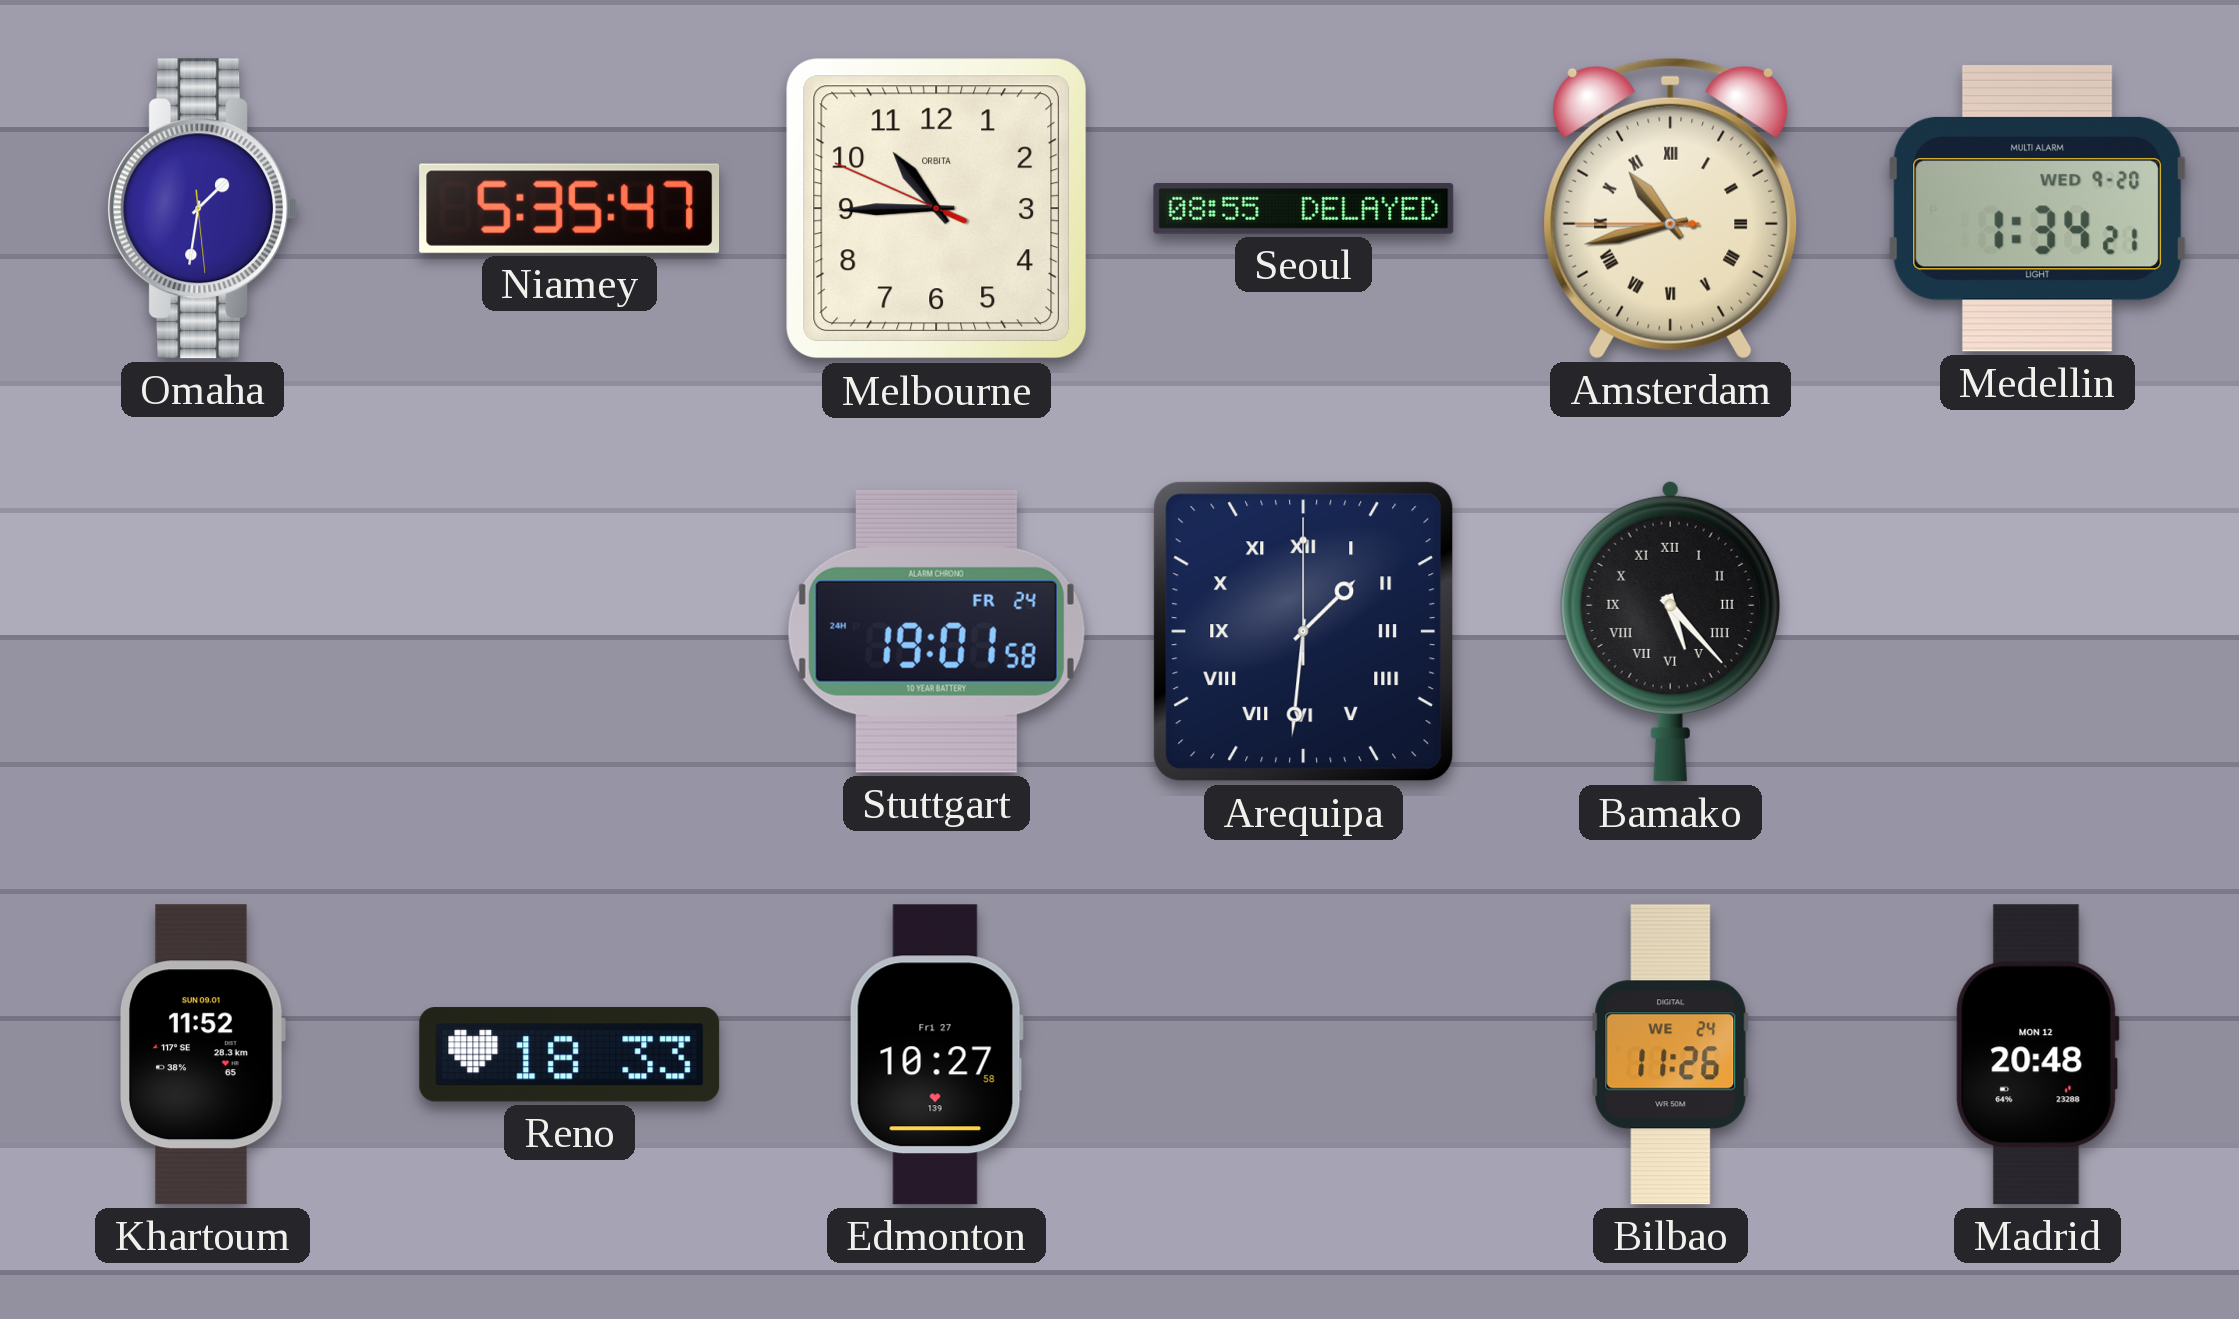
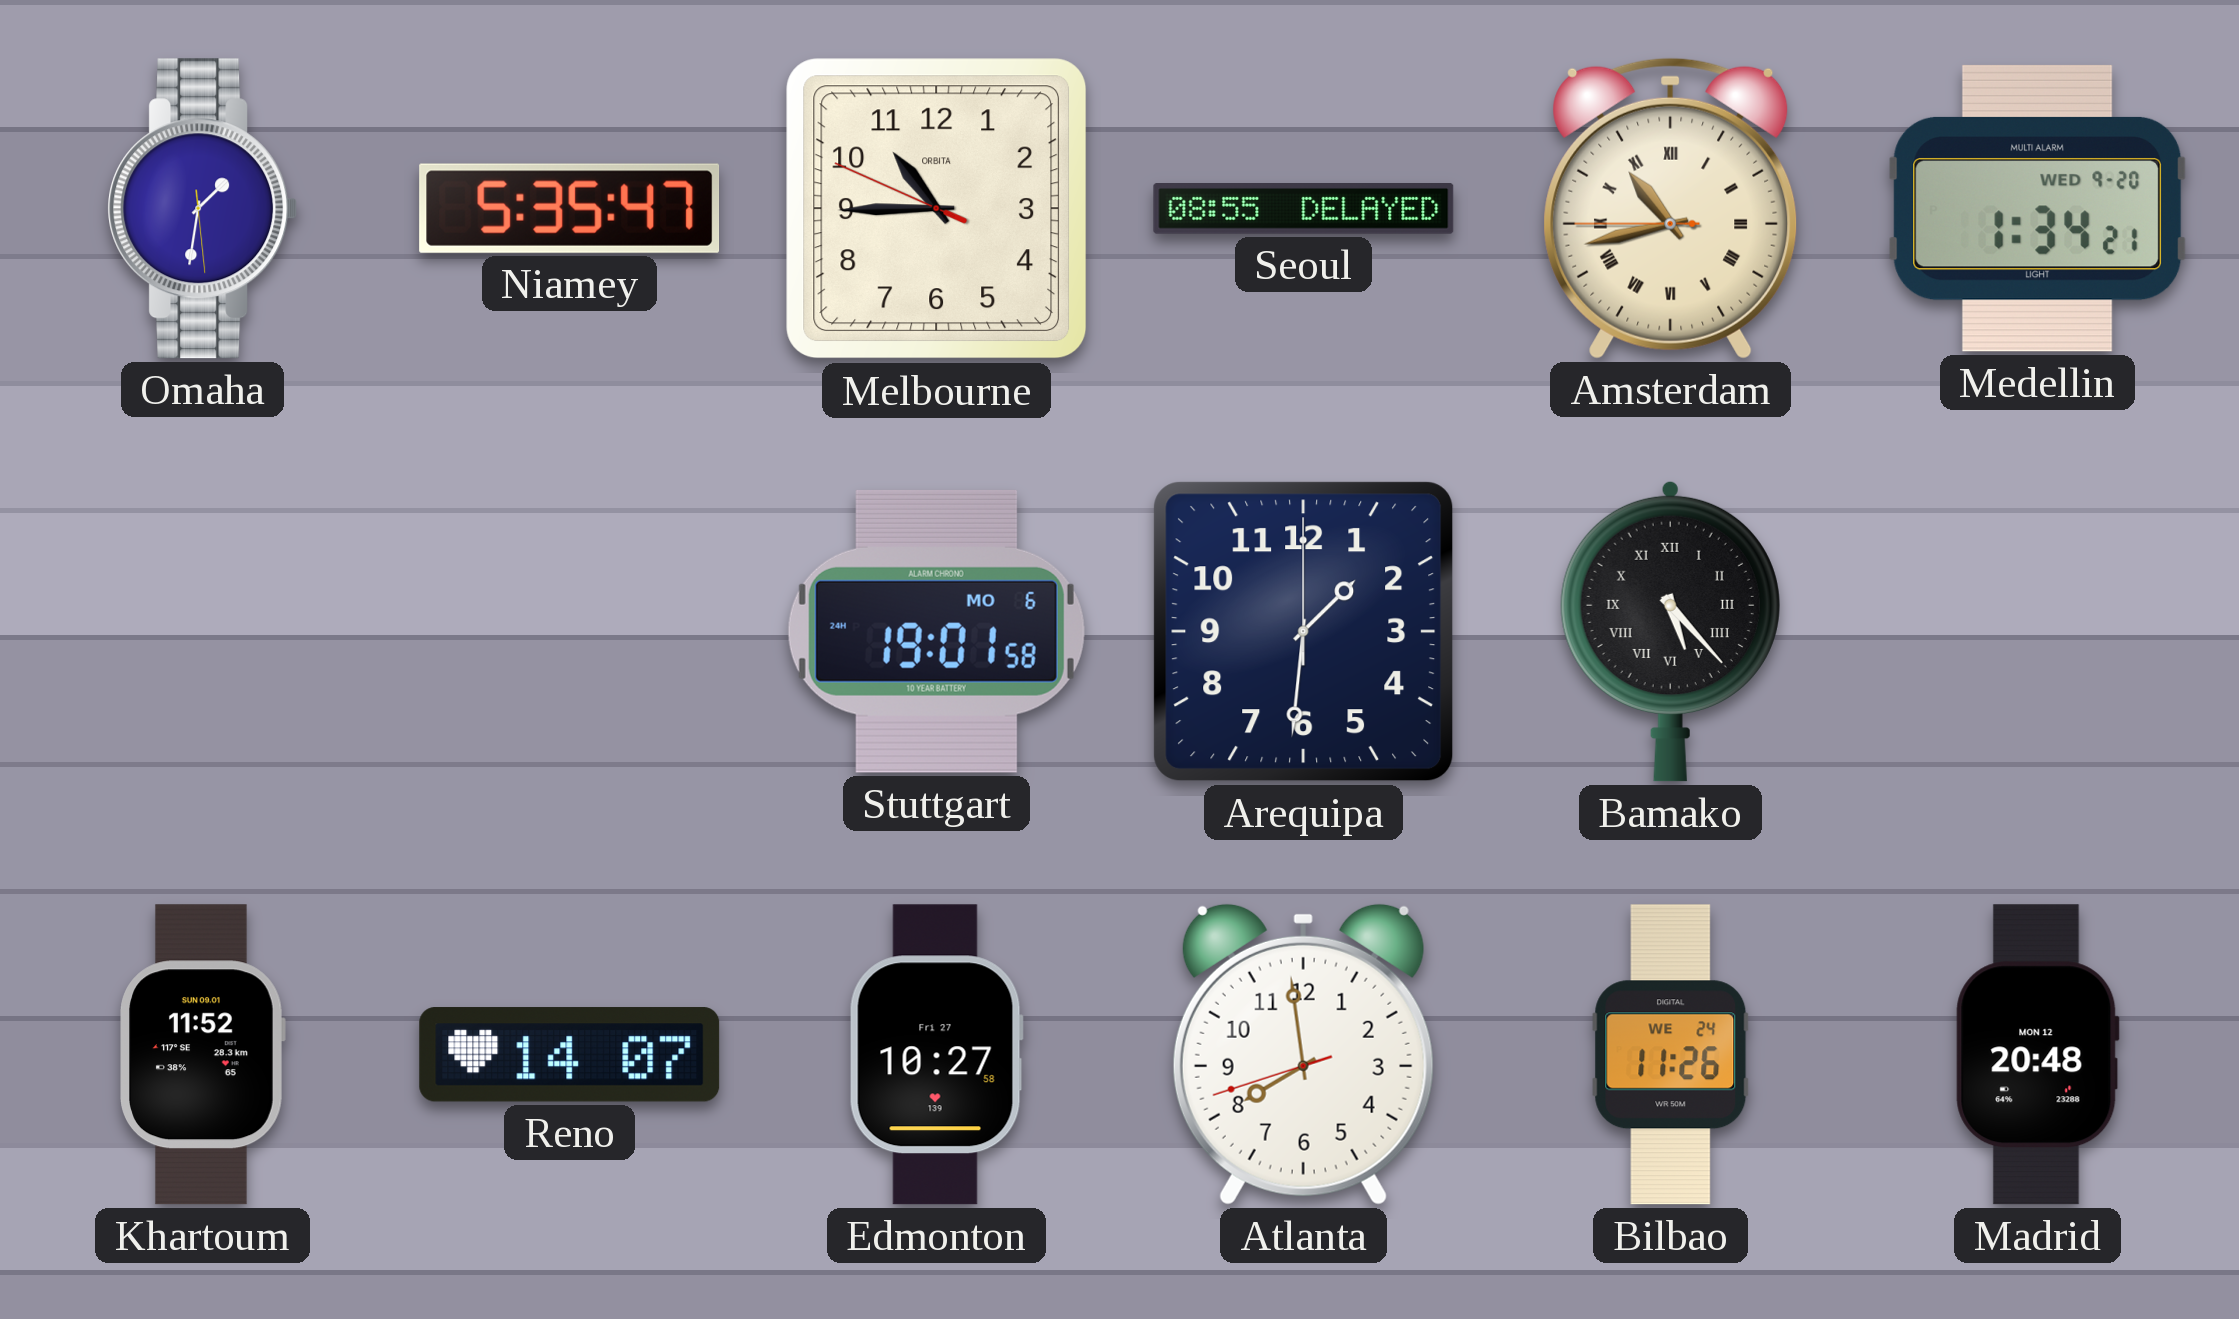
Stuttgart date: FR 24 -> MO 6
Arequipa numerals: Roman -> Arabic
Reno: 18:33 -> 14:07
Atlanta: none -> 7:58
